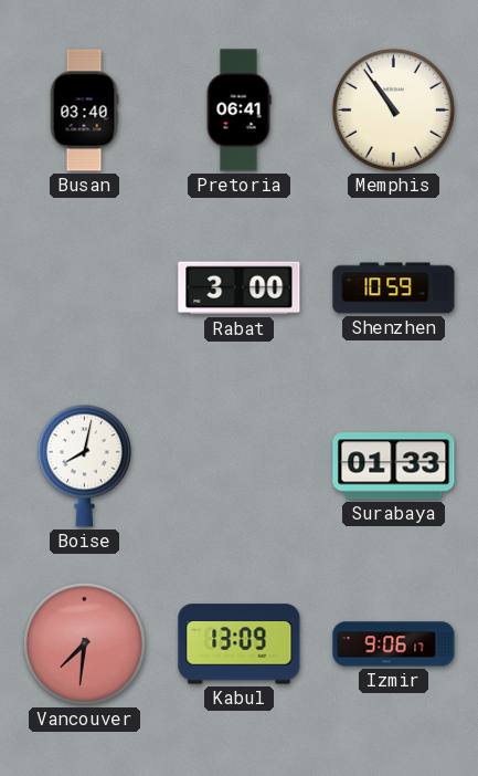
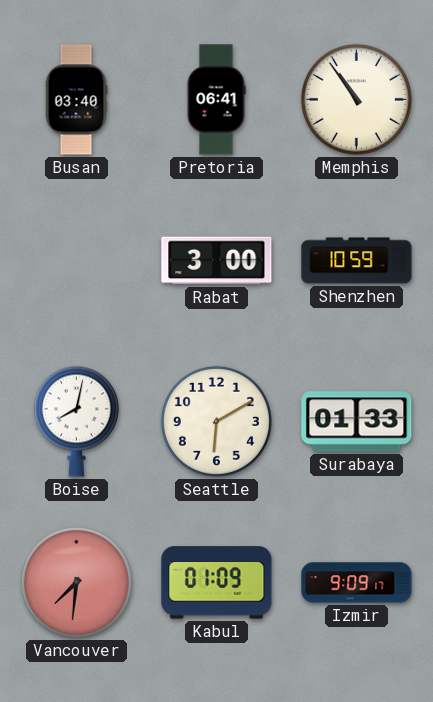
Seattle: none -> 6:10
Kabul: 13:09 -> 01:09
Izmir: 9:06 -> 9:09
